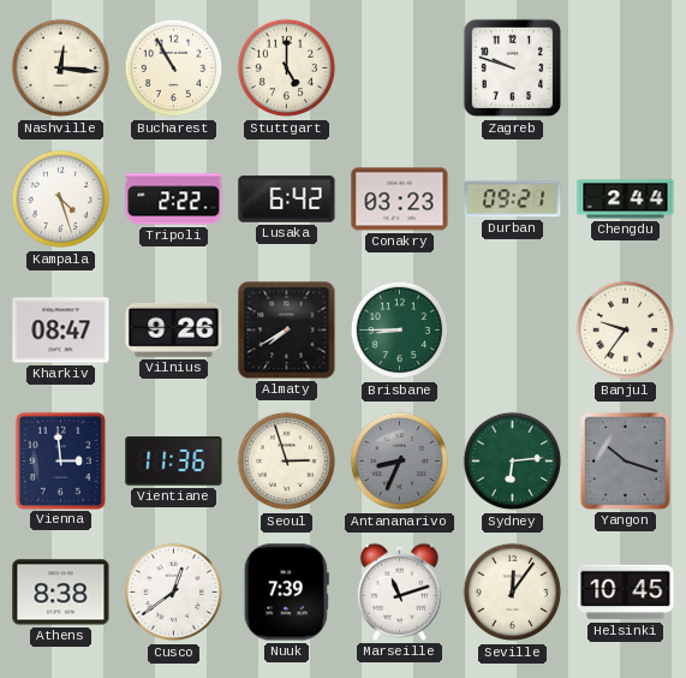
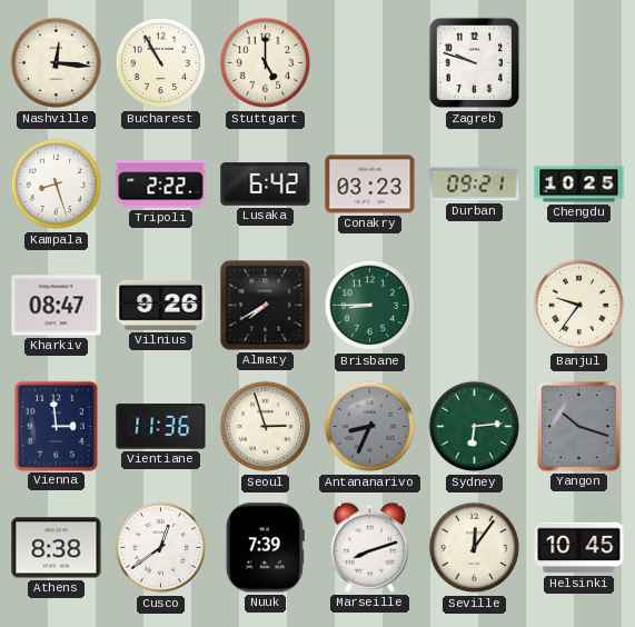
Kampala: 4:27 -> 8:27
Chengdu: 2:44 -> 10:25
Marseille: 11:12 -> 8:12
